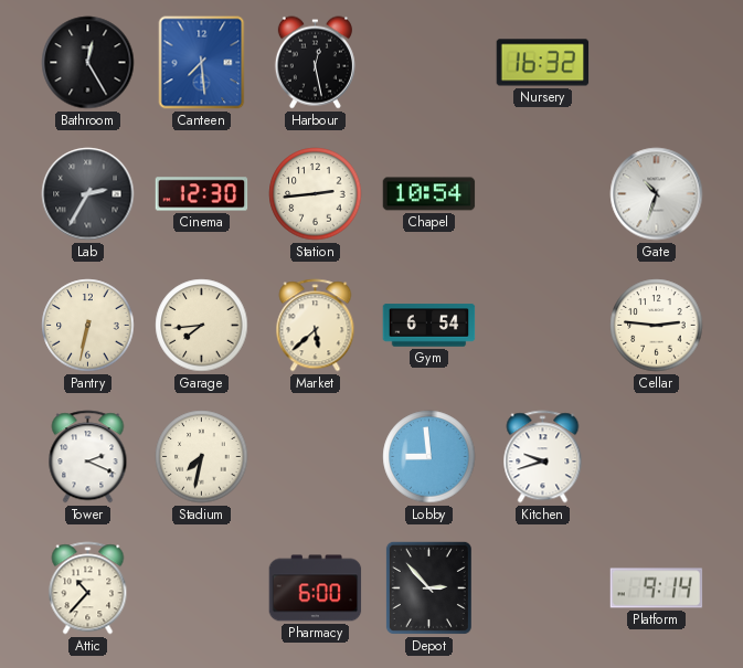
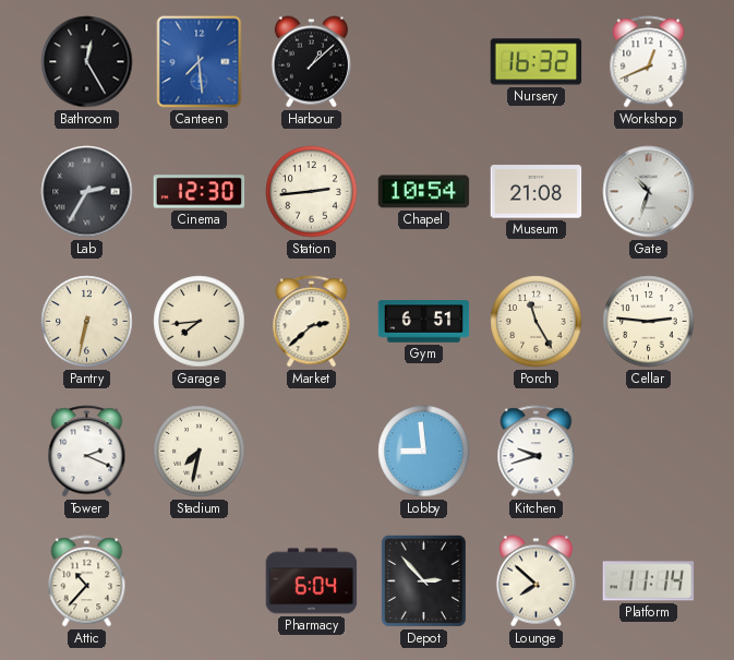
Harbour: 12:28 -> 1:08
Workshop: none -> 12:41
Museum: none -> 21:08
Market: 5:38 -> 2:38
Gym: 6:54 -> 6:51
Porch: none -> 11:25
Pharmacy: 6:00 -> 6:04
Lounge: none -> 7:52
Platform: 9:14 -> 11:14
